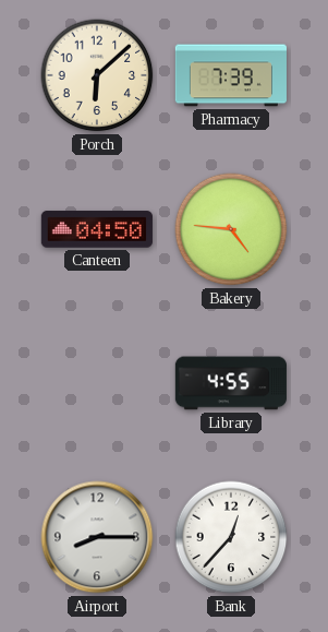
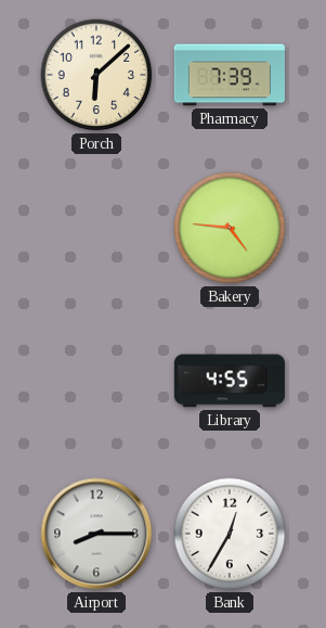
Canteen: 04:50 -> none
Bank: 12:37 -> 12:35
